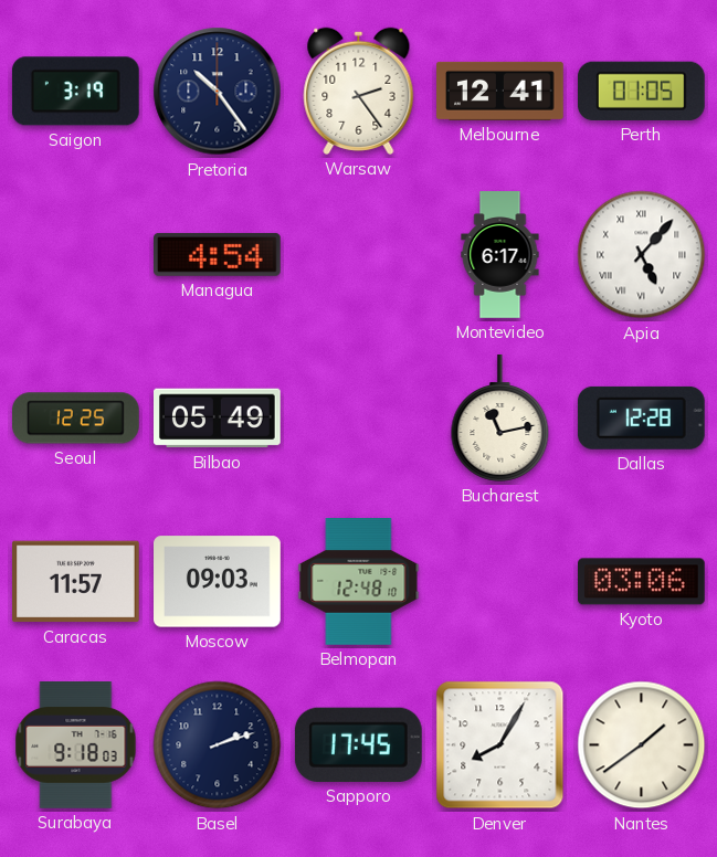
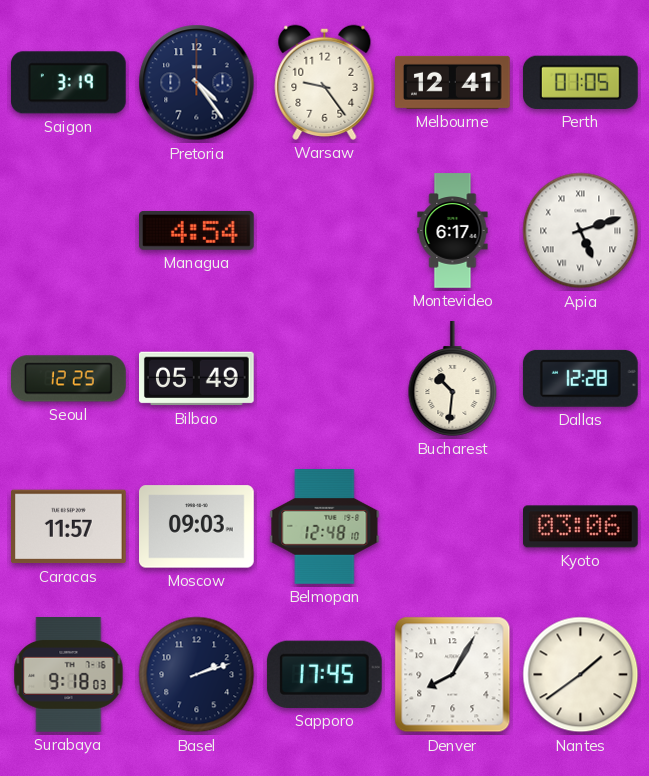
Pretoria: 10:24 -> 4:24
Warsaw: 2:24 -> 9:24
Apia: 5:07 -> 5:12
Bucharest: 11:13 -> 10:31
